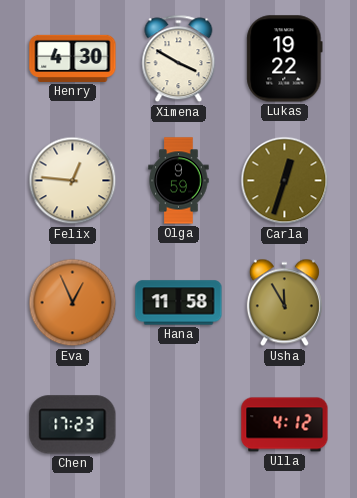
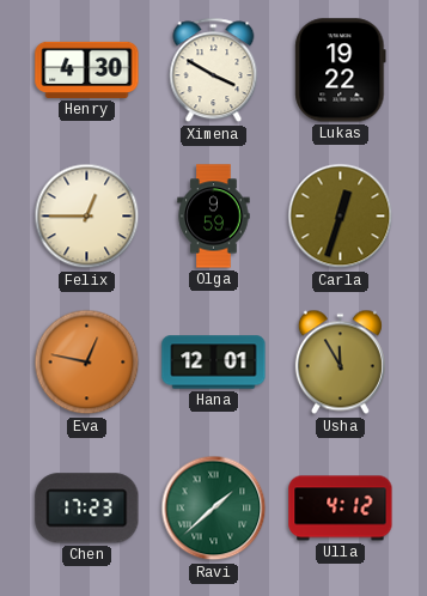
Felix: 12:46 -> 12:45
Eva: 12:56 -> 12:47
Hana: 11:58 -> 12:01
Ravi: none -> 1:38
